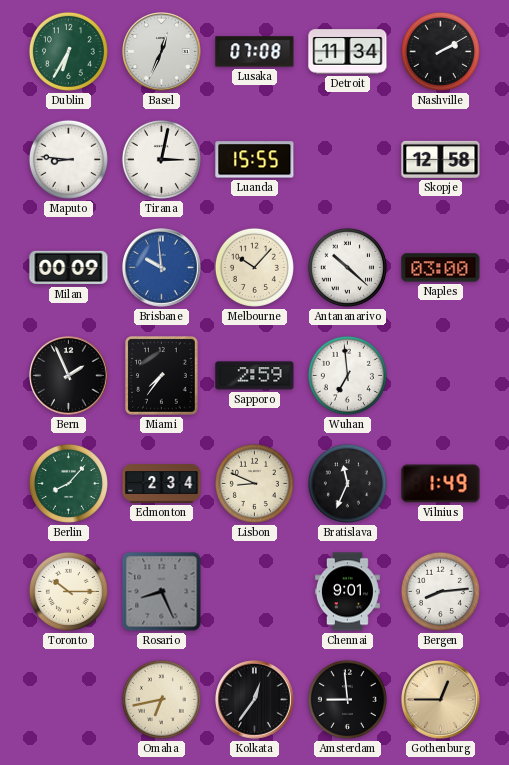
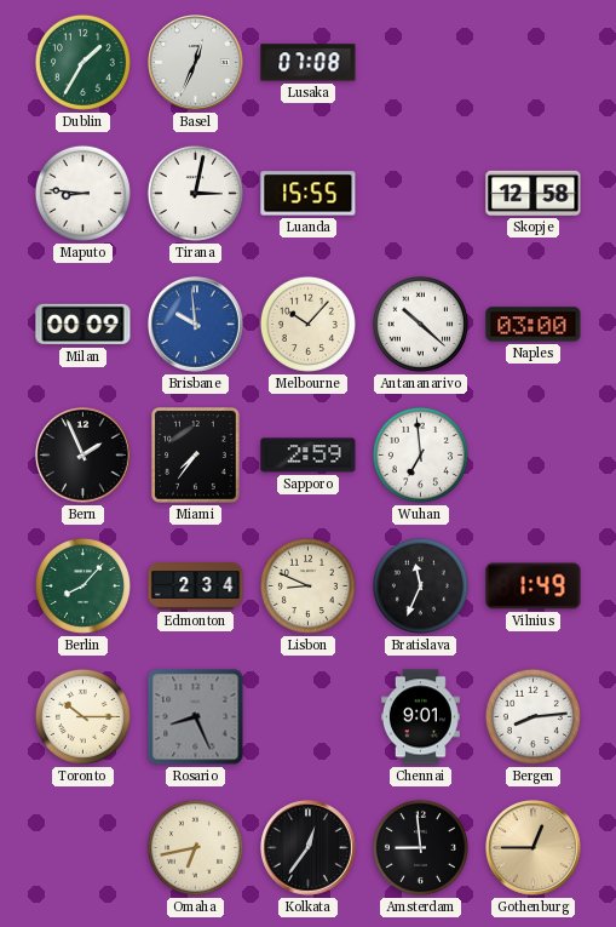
Dublin: 6:35 -> 1:35
Detroit: 11:34 -> none
Nashville: 2:10 -> none
